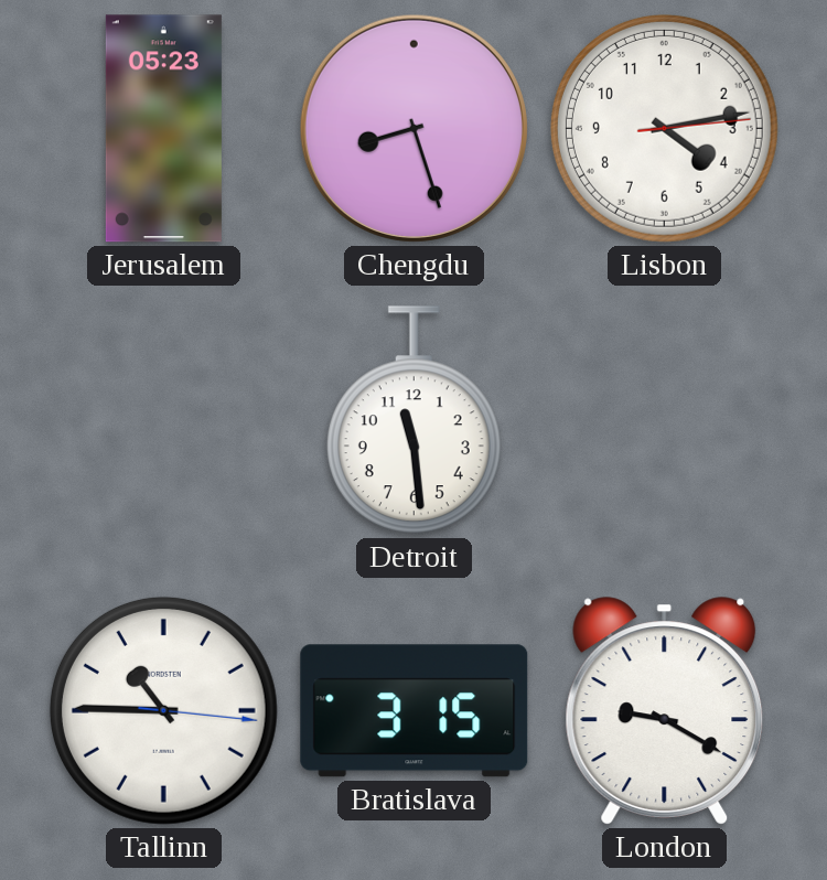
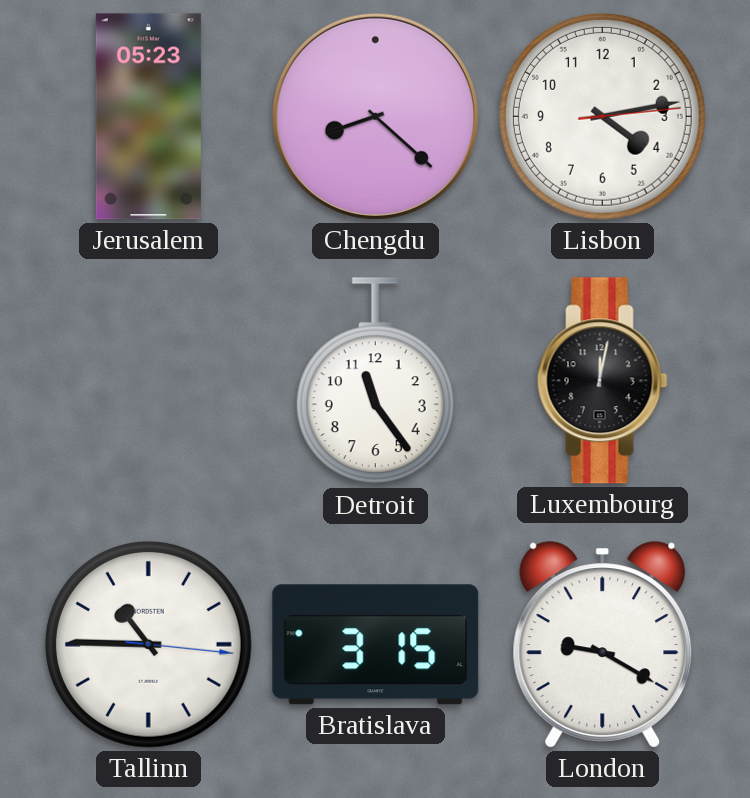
Chengdu: 8:27 -> 8:22
Detroit: 11:29 -> 11:24
Luxembourg: none -> 12:02
